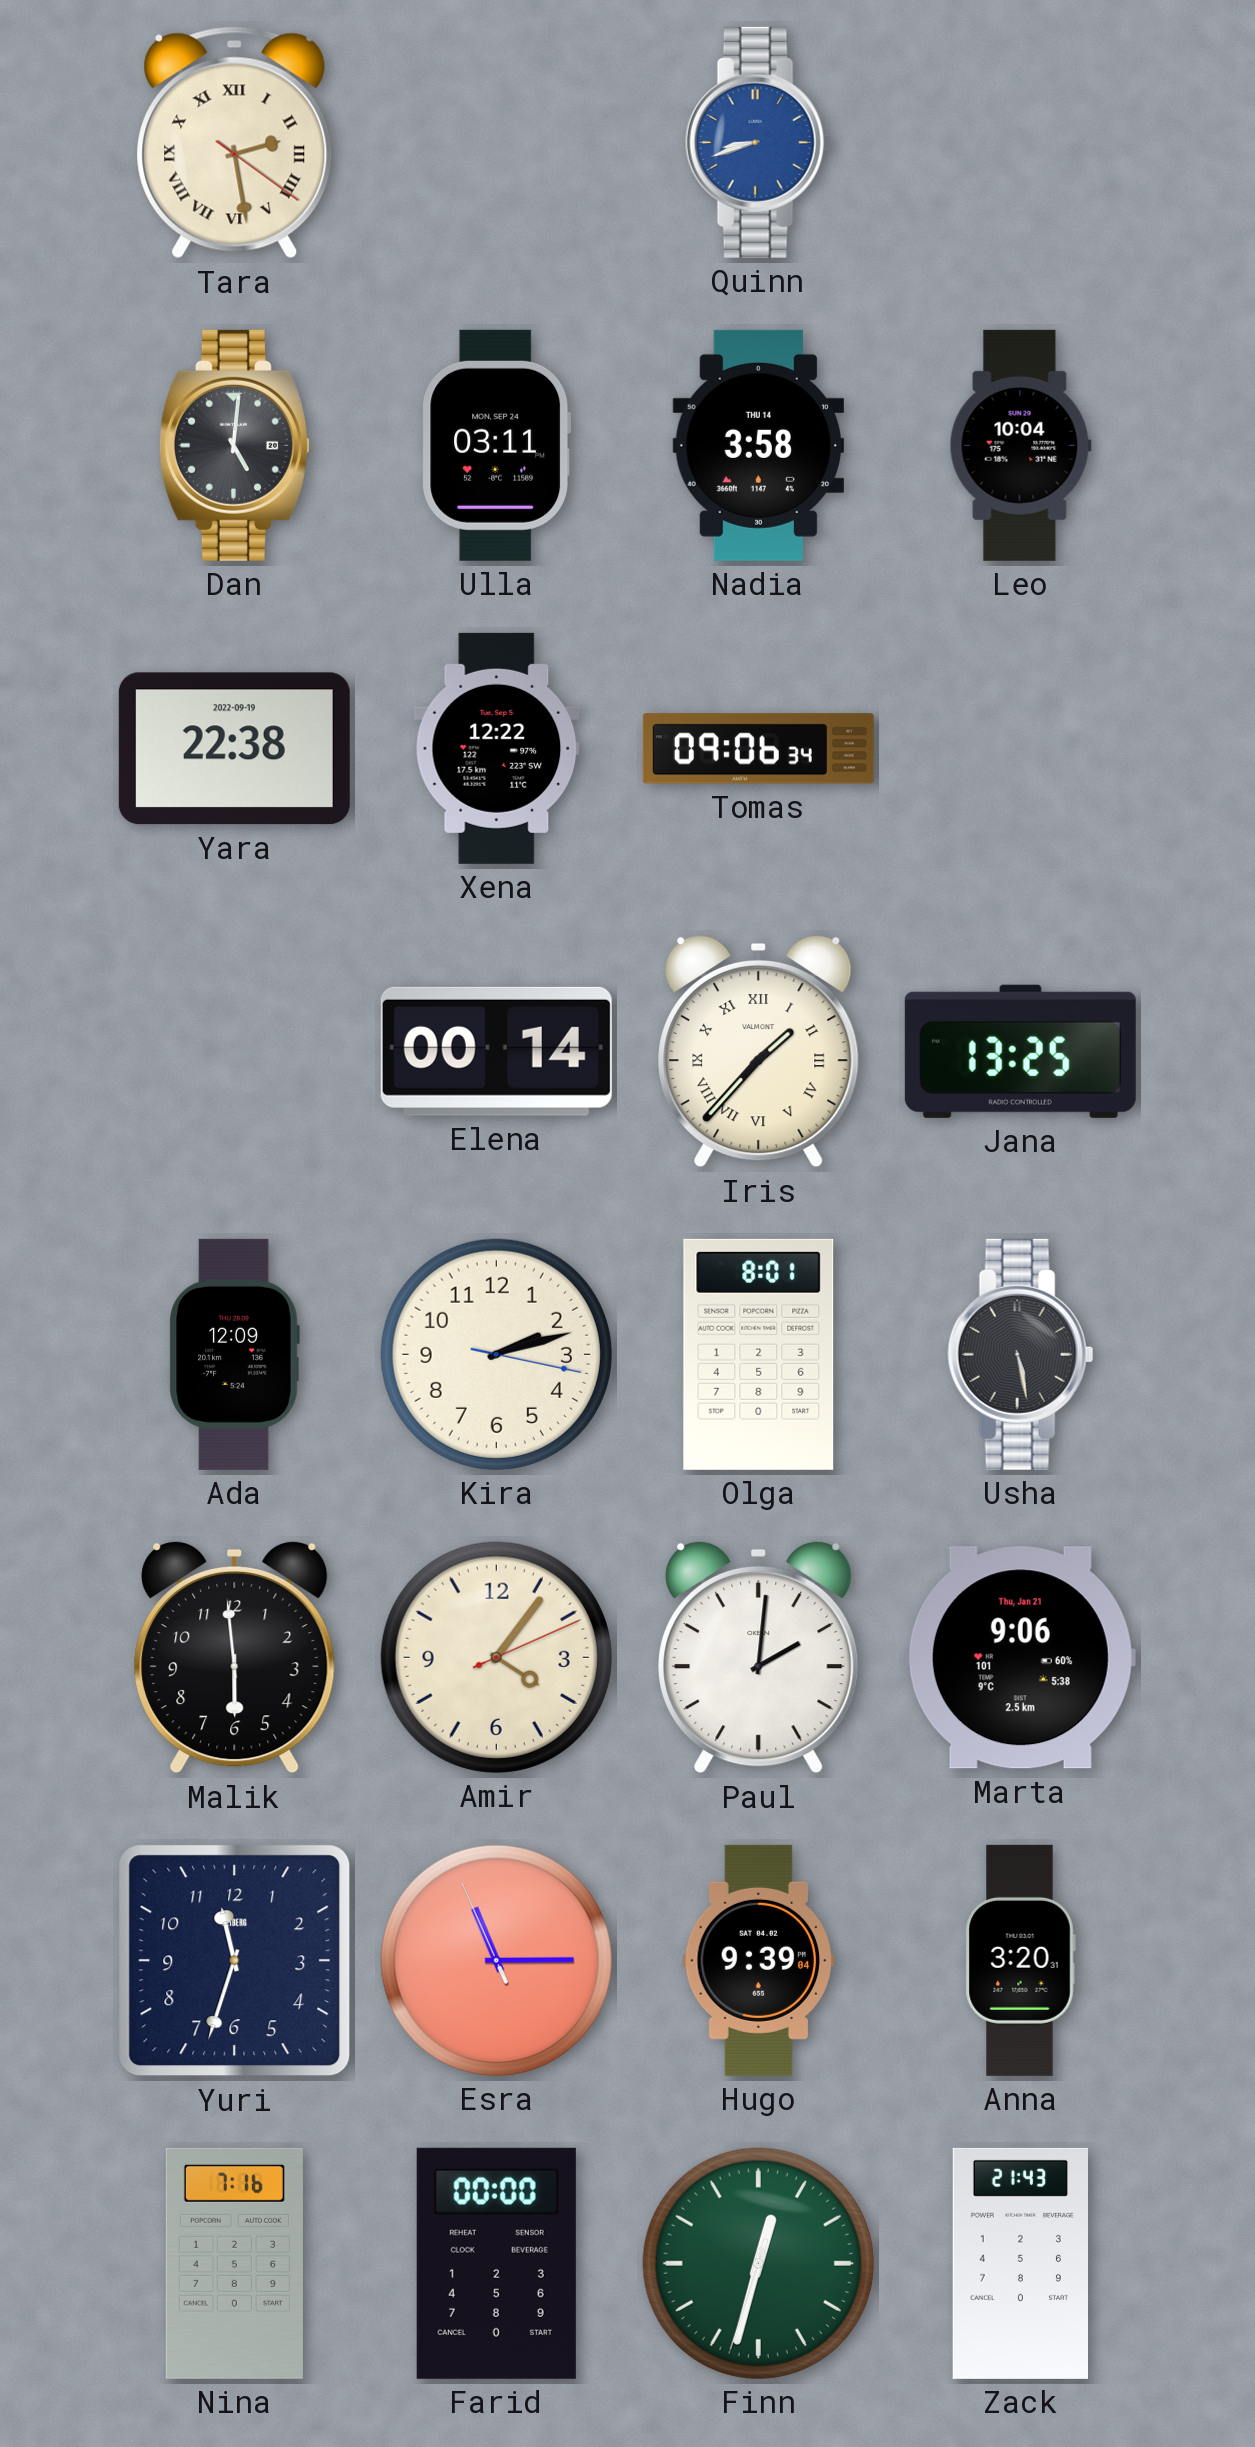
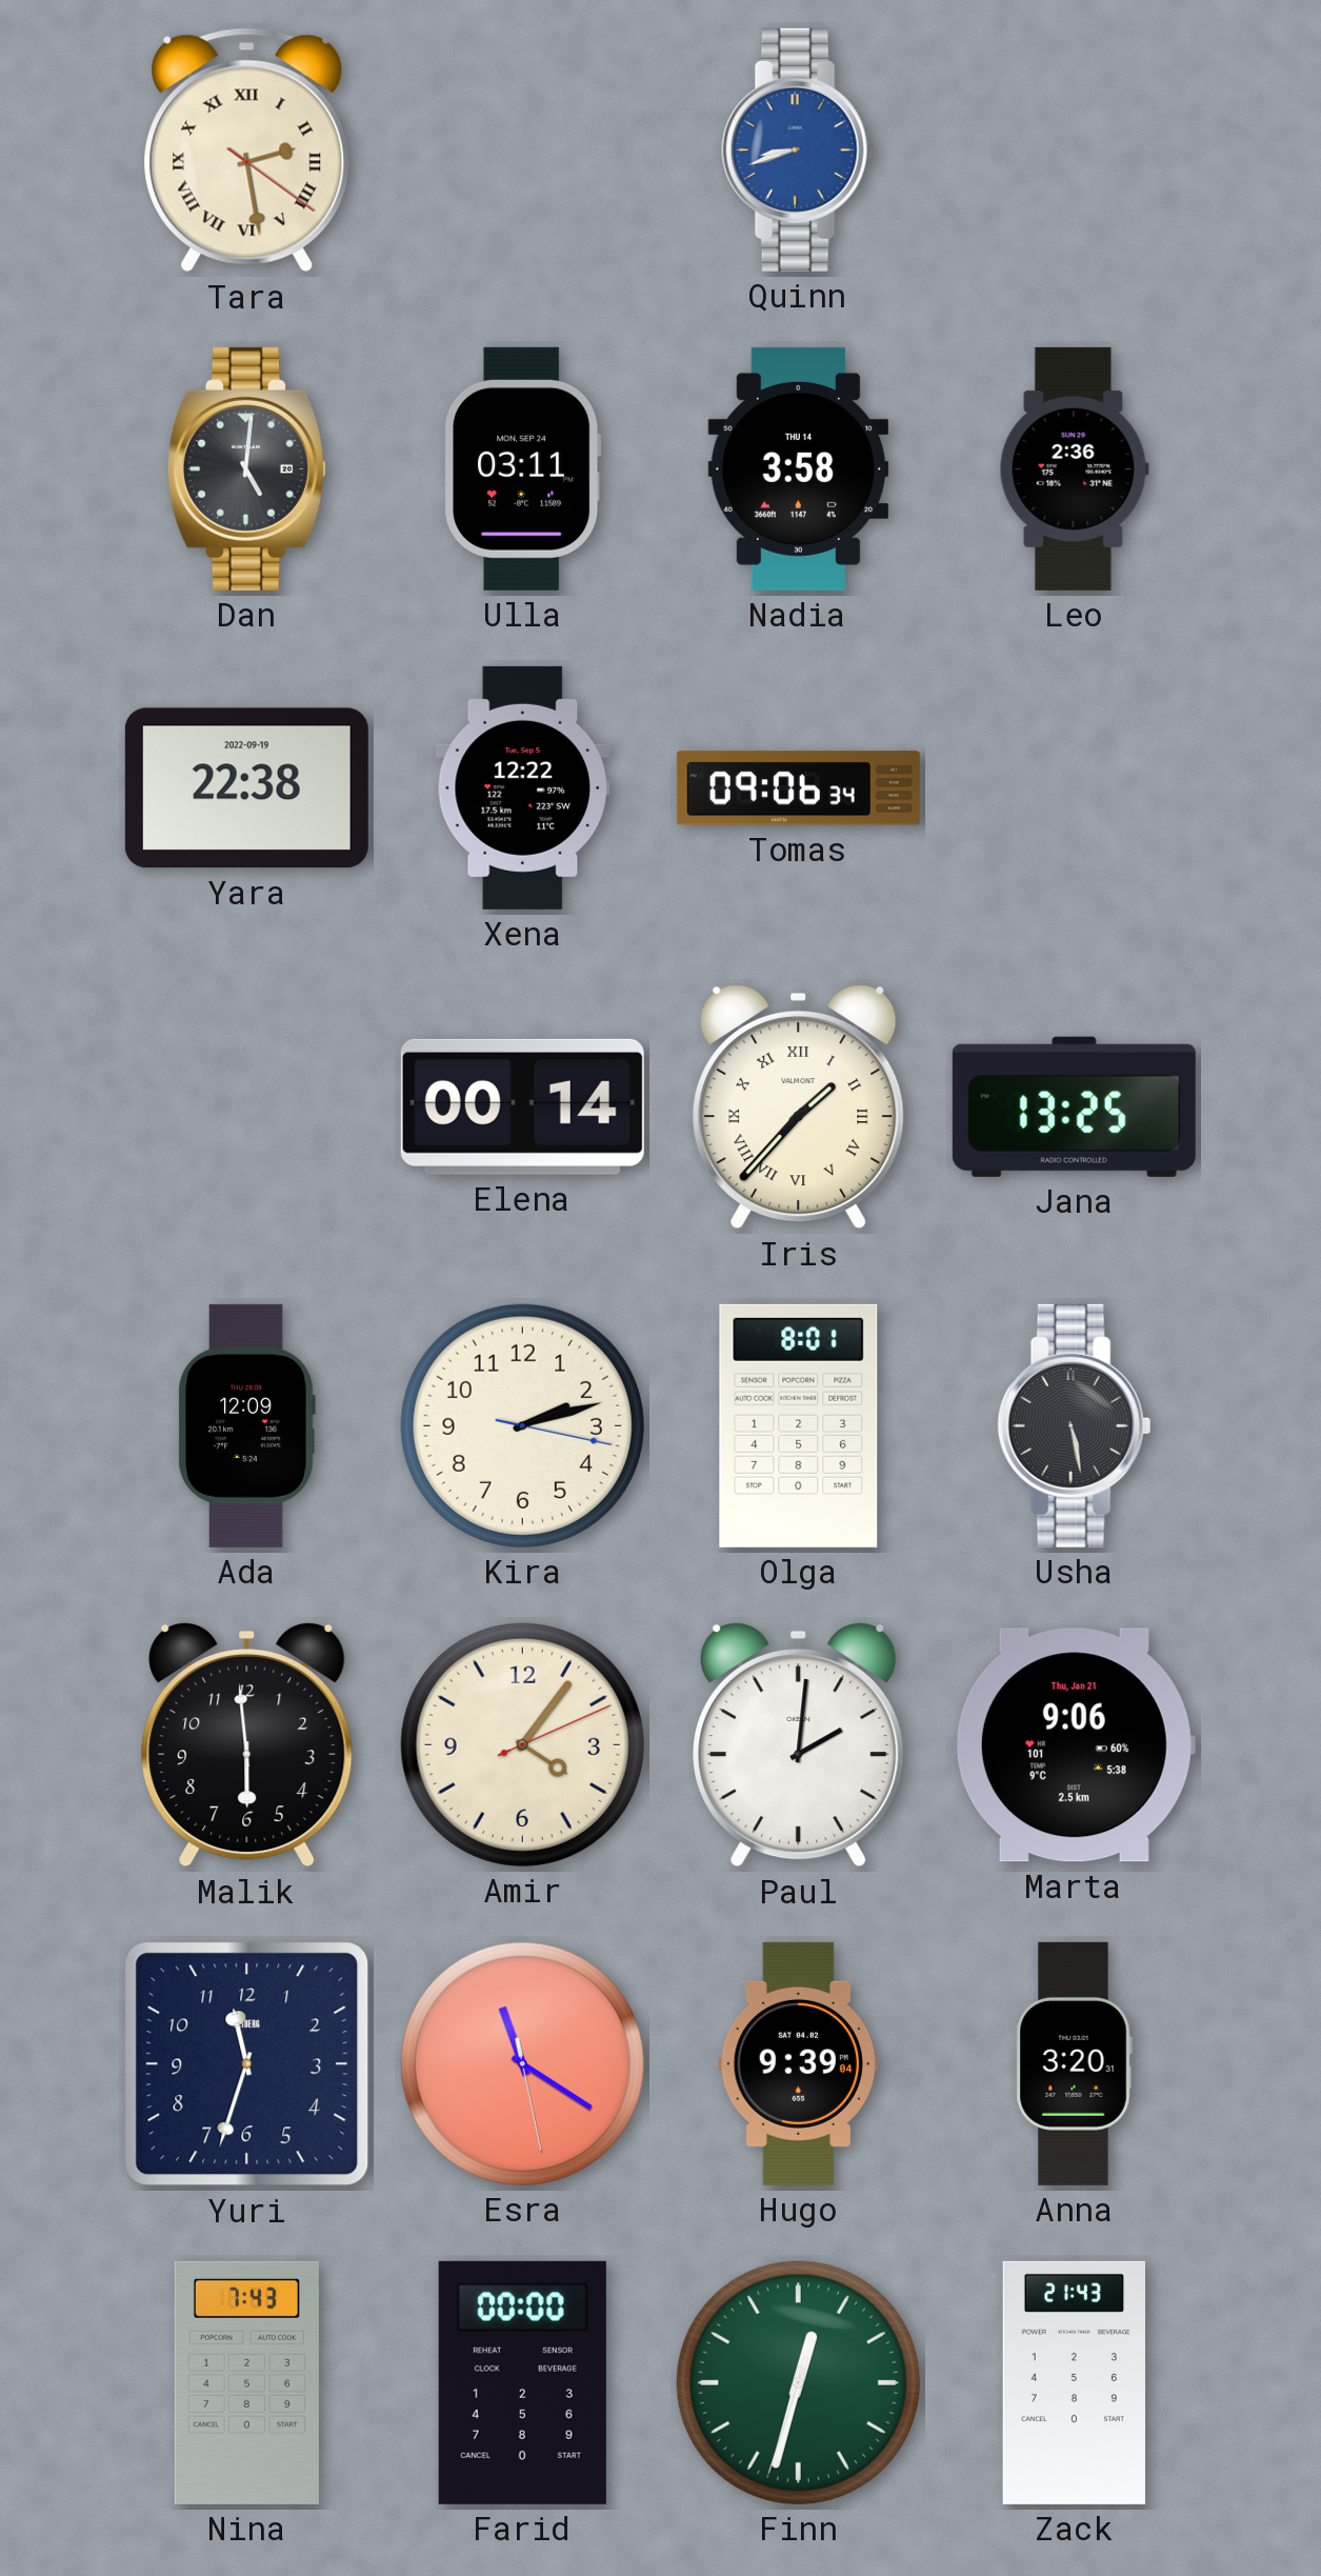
Leo: 10:04 -> 2:36
Esra: 11:14 -> 11:20
Nina: 7:16 -> 7:43
